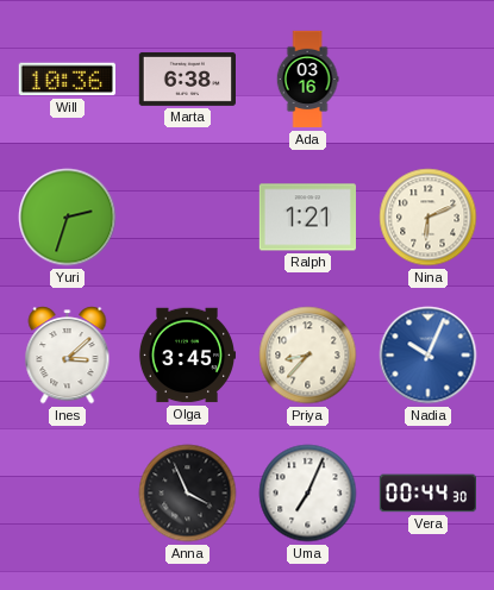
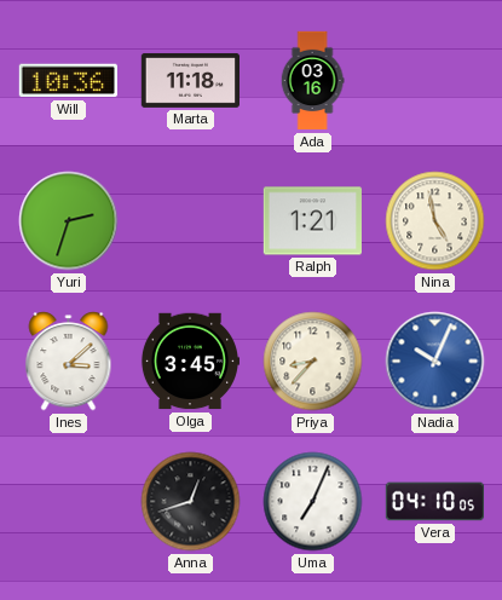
Marta: 6:38 -> 11:18
Nina: 6:11 -> 4:58
Anna: 3:56 -> 12:42
Vera: 00:44 -> 04:10
